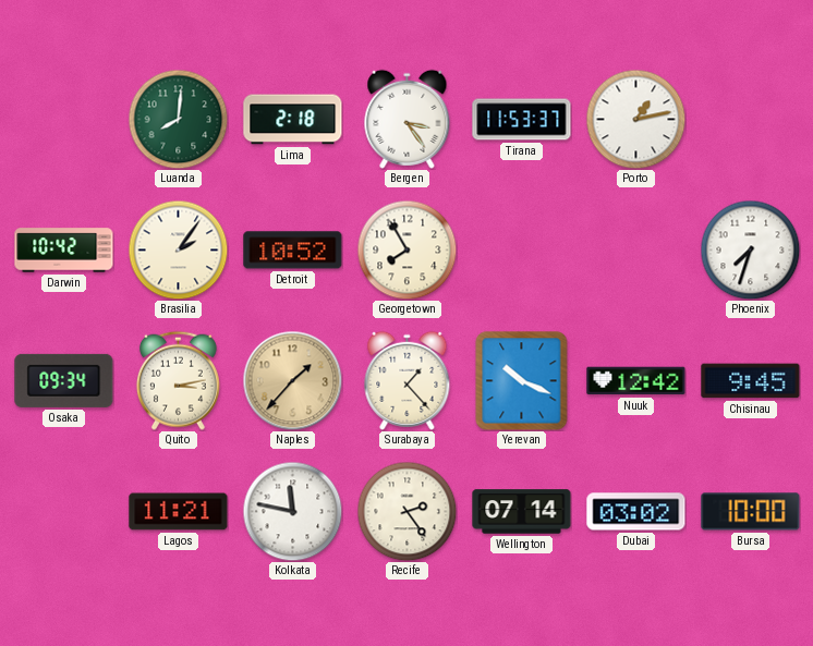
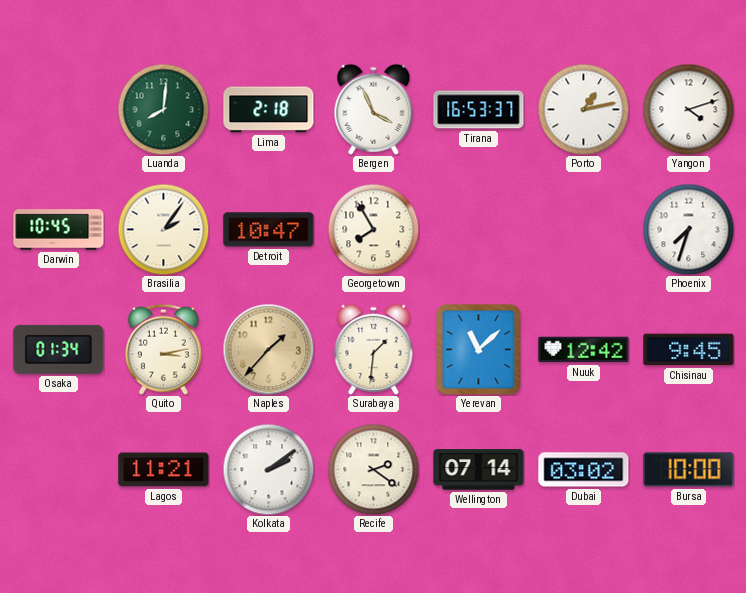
Bergen: 3:24 -> 3:56
Tirana: 11:53 -> 16:53
Yangon: none -> 4:12
Darwin: 10:42 -> 10:45
Detroit: 10:52 -> 10:47
Osaka: 09:34 -> 01:34
Surabaya: 1:23 -> 1:31
Yerevan: 10:19 -> 11:08
Kolkata: 11:47 -> 2:09
Recife: 2:24 -> 2:21
